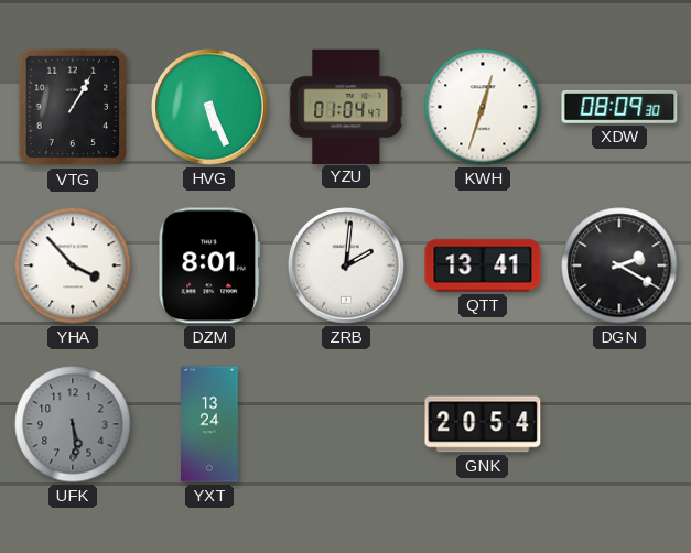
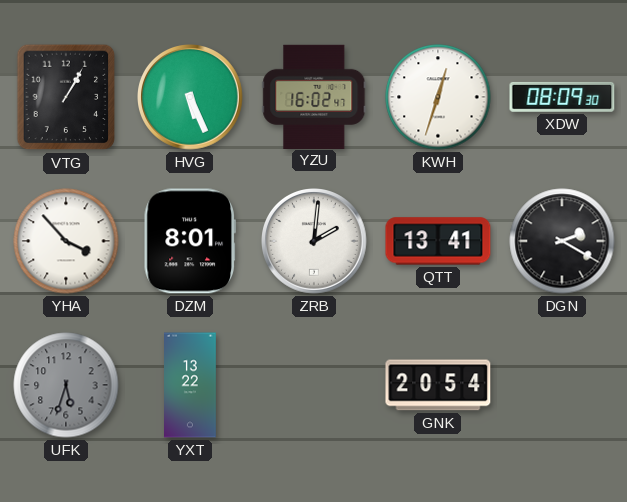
YZU: 01:04 -> 16:02
UFK: 5:29 -> 5:33
YXT: 13:24 -> 13:22
